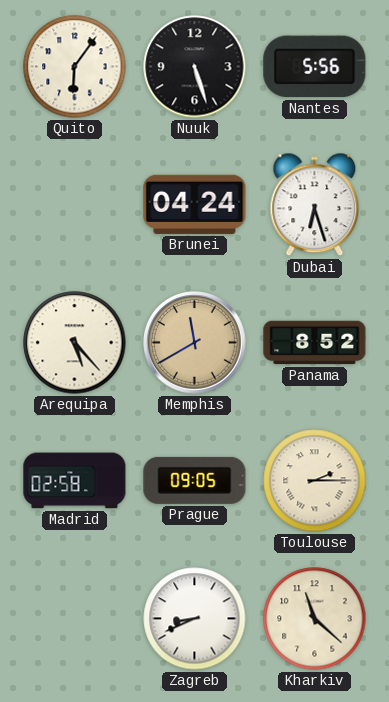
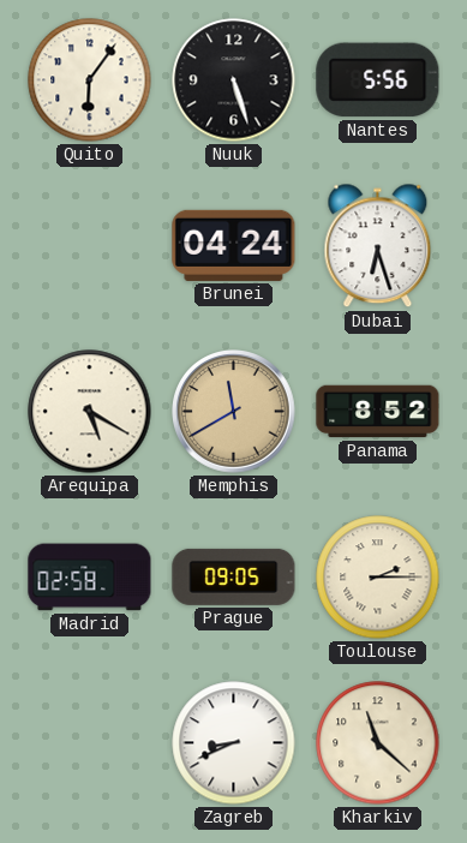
Arequipa: 5:23 -> 5:20
